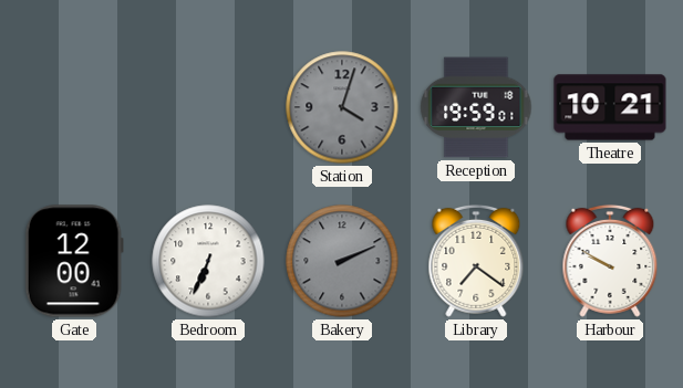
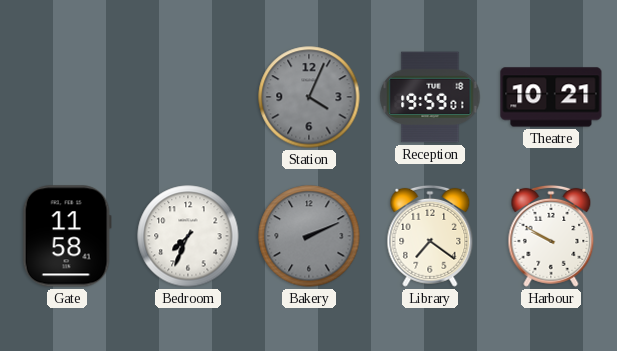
Station: 4:03 -> 4:04
Gate: 12:00 -> 11:58
Bedroom: 6:34 -> 7:34
